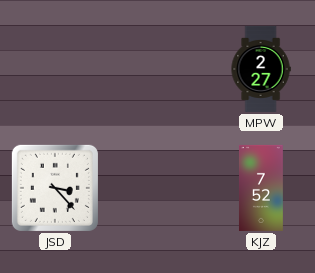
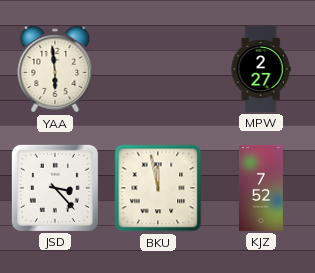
YAA: none -> 5:59
BKU: none -> 11:58
